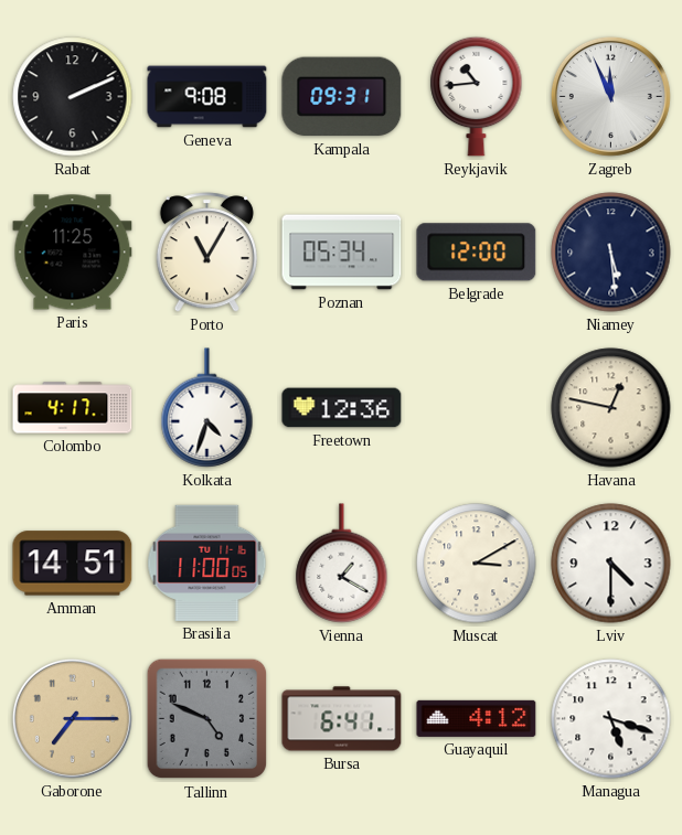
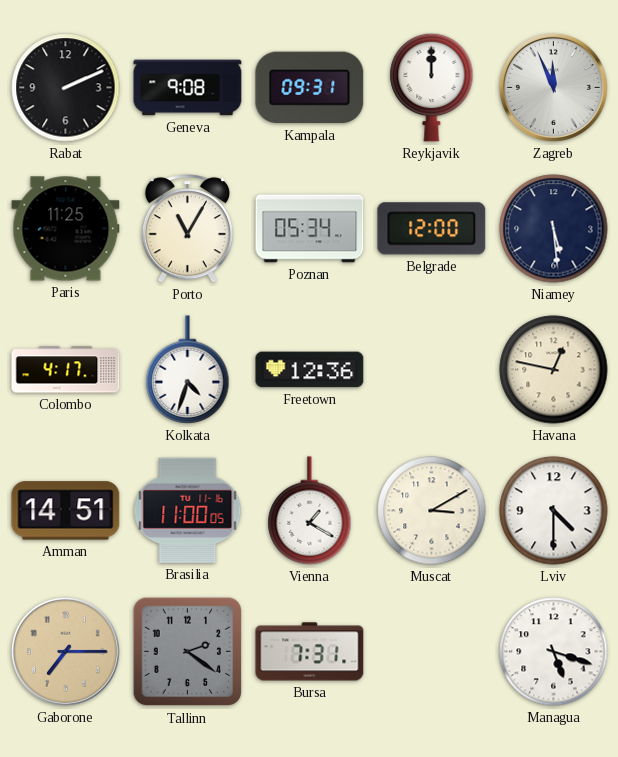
Reykjavik: 10:44 -> 12:00
Tallinn: 4:49 -> 2:21
Bursa: 6:41 -> 7:31
Guayaquil: 4:12 -> none
